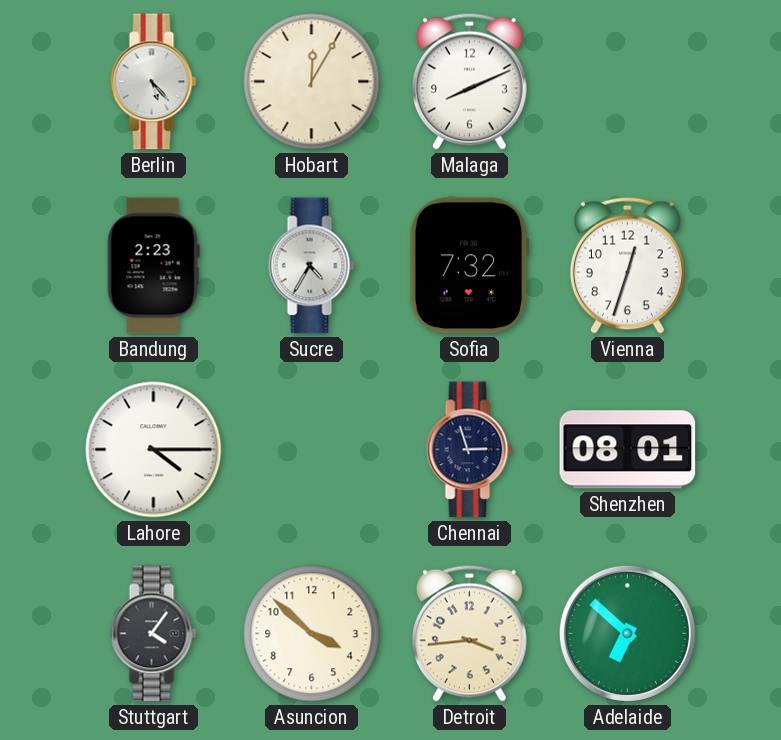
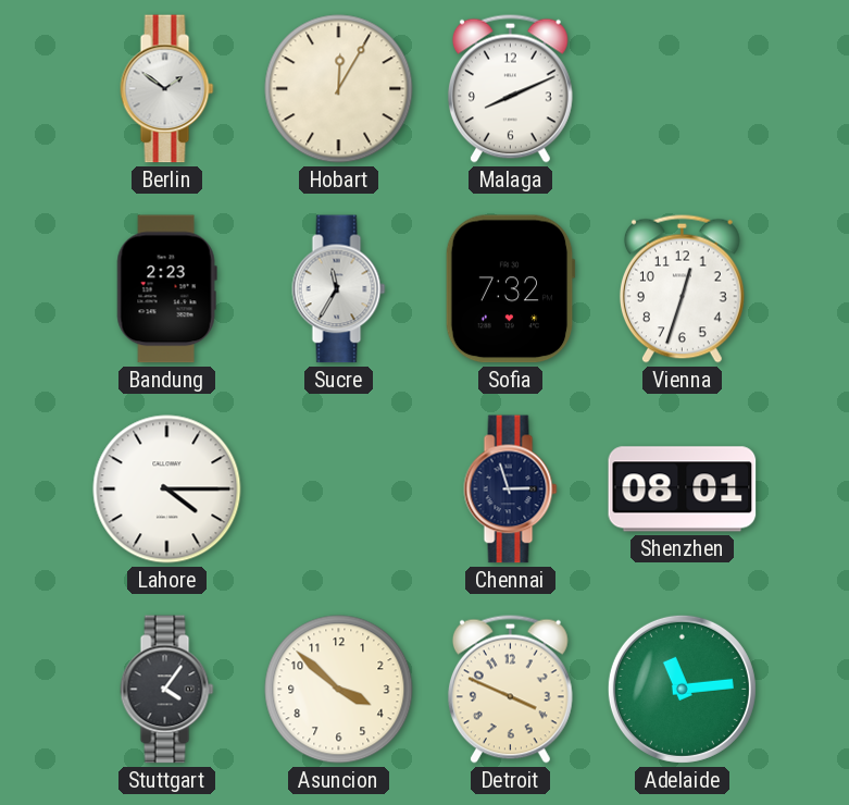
Berlin: 5:23 -> 1:51
Sucre: 4:35 -> 11:35
Detroit: 3:44 -> 3:49
Adelaide: 6:52 -> 11:14
